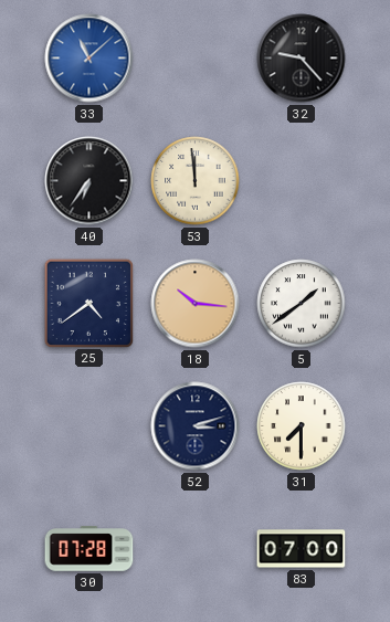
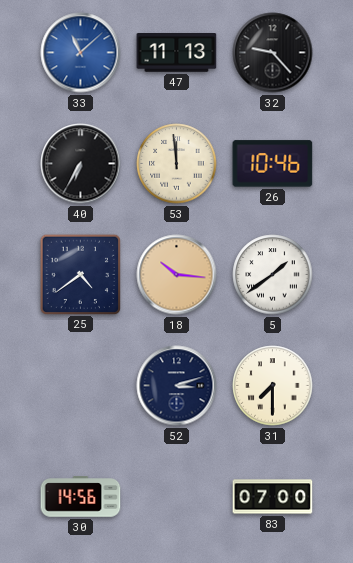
47: none -> 11:13
40: 6:36 -> 6:35
26: none -> 10:46
30: 07:28 -> 14:56
